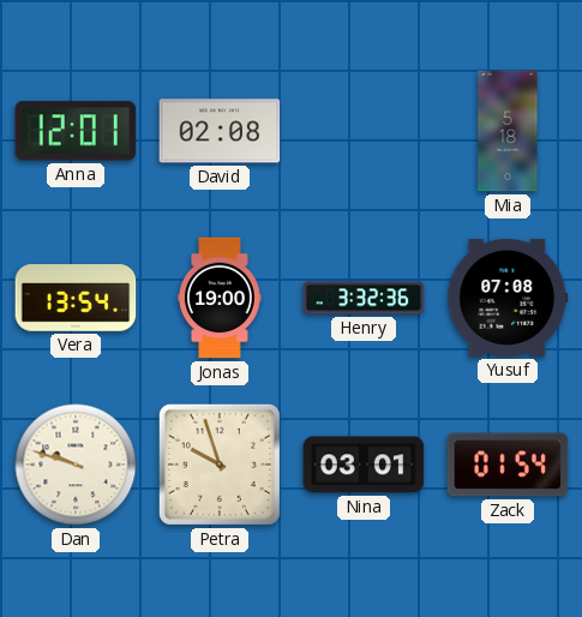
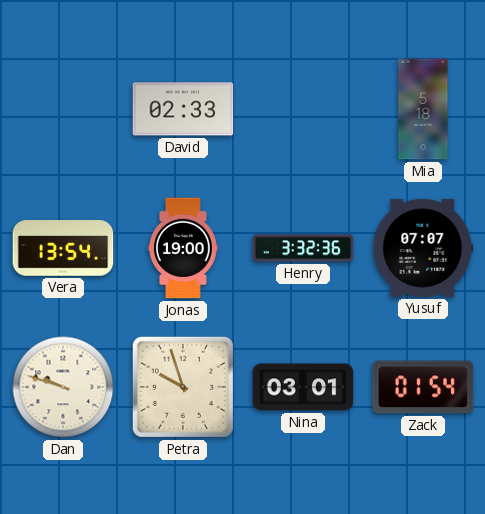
Anna: 12:01 -> none
David: 02:08 -> 02:33
Yusuf: 07:08 -> 07:07
